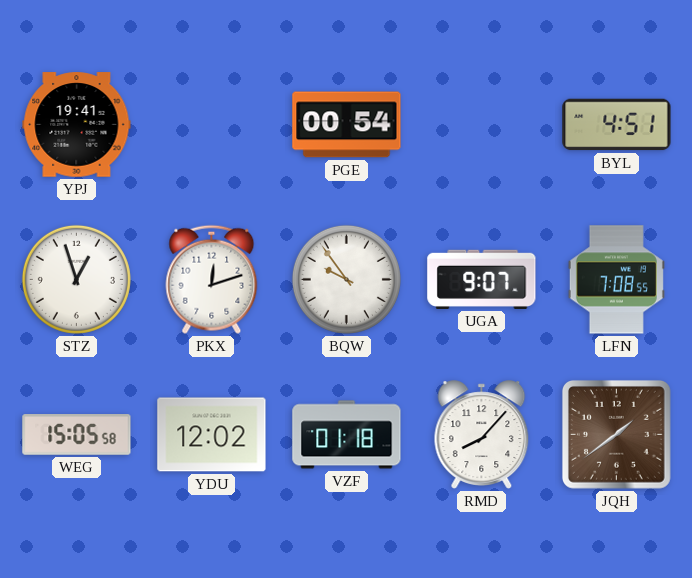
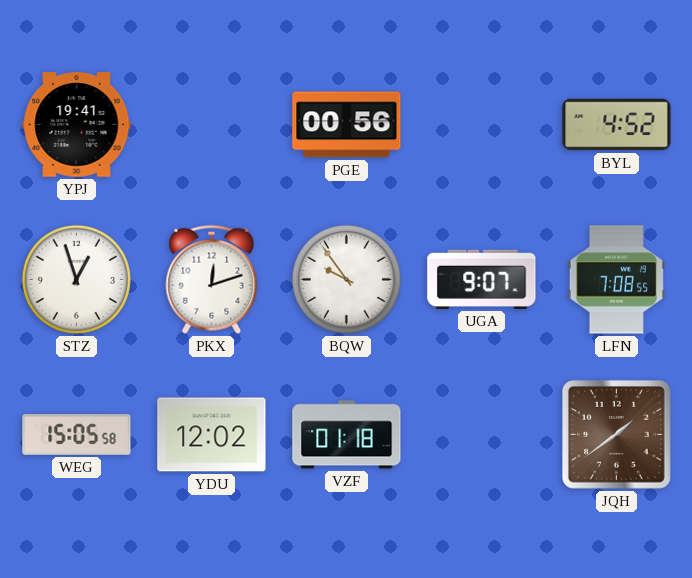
PGE: 00:54 -> 00:56
BYL: 4:51 -> 4:52
RMD: 8:07 -> none
